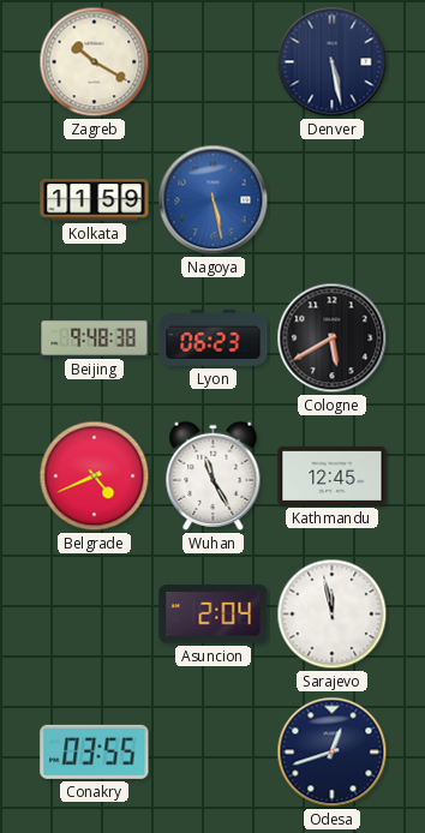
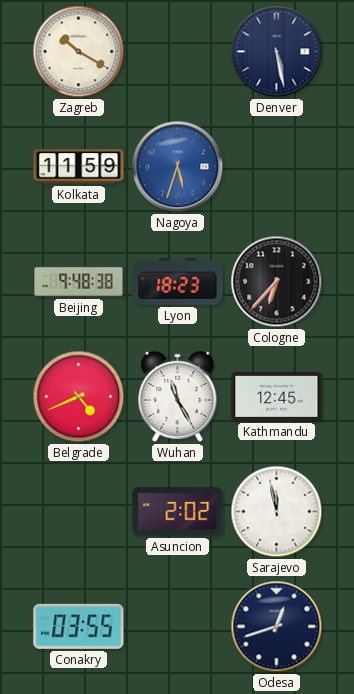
Nagoya: 5:28 -> 5:33
Lyon: 06:23 -> 18:23
Cologne: 5:40 -> 6:37
Asuncion: 2:04 -> 2:02
